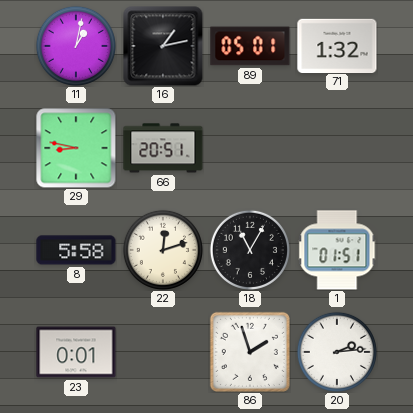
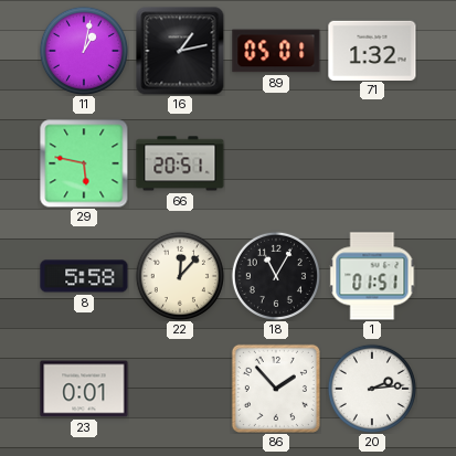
29: 8:47 -> 5:47
22: 12:12 -> 12:07
86: 1:57 -> 1:53
